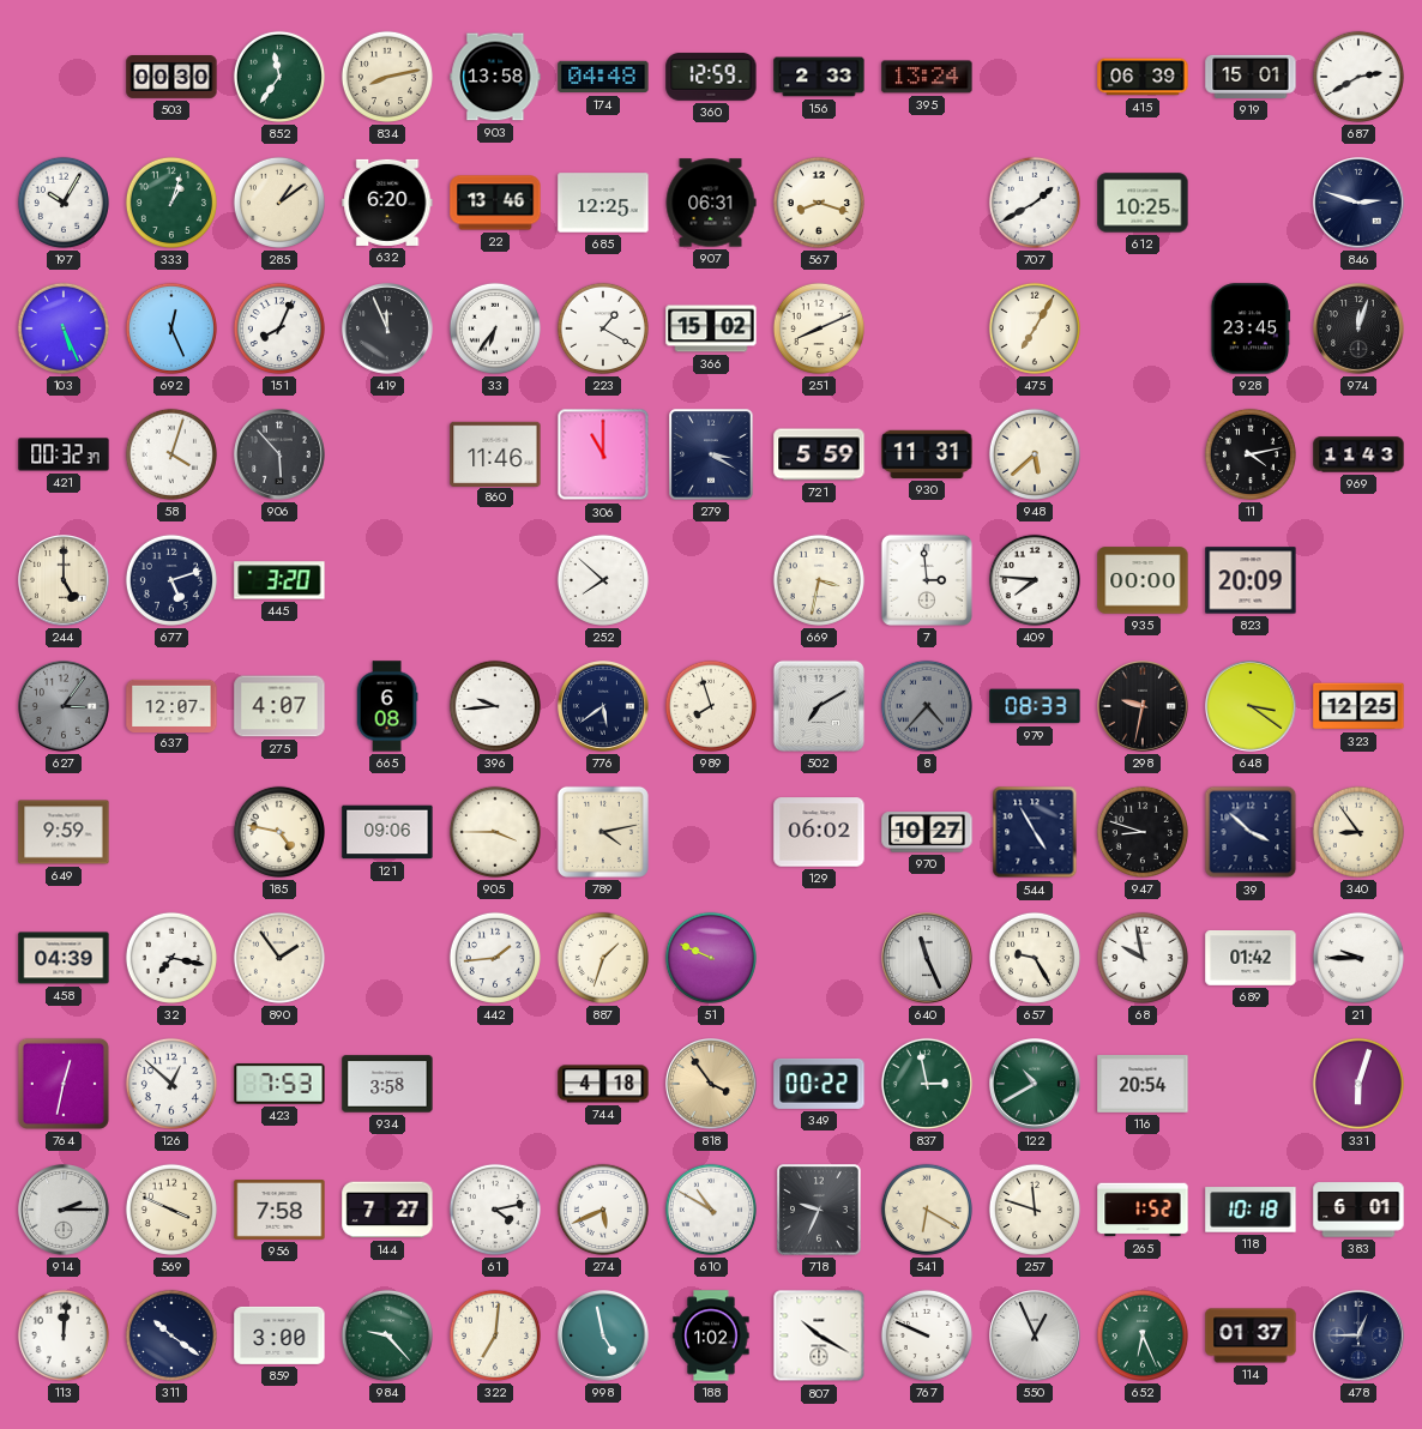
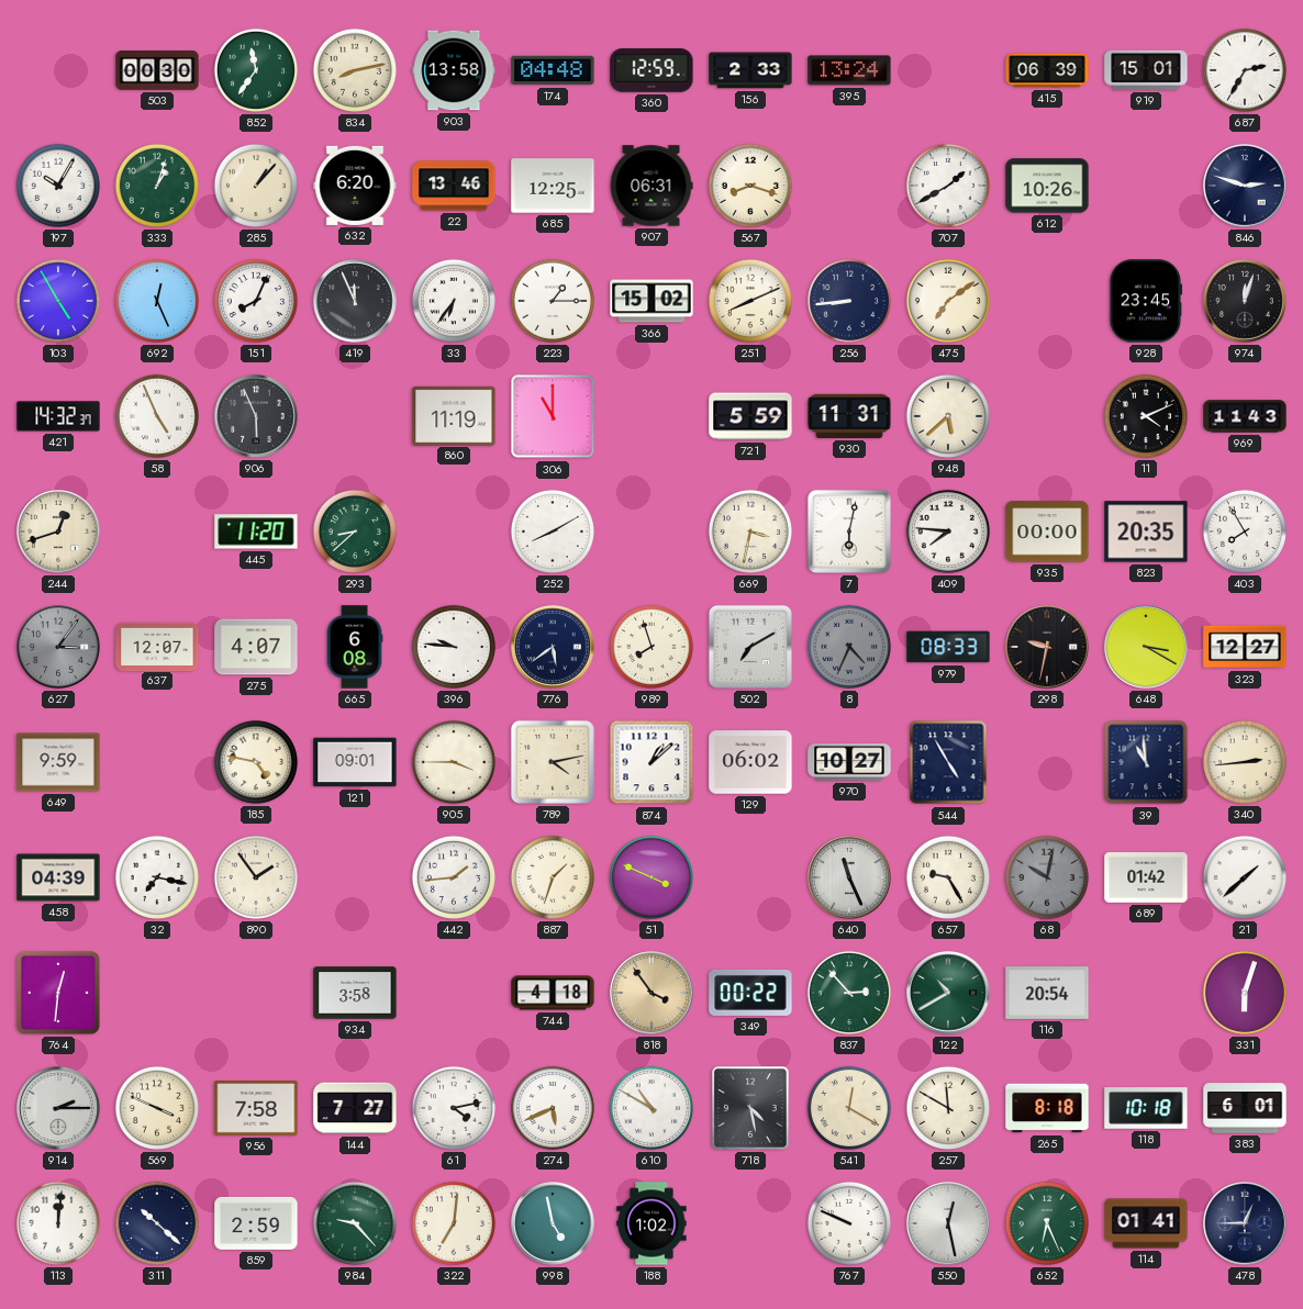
687: 2:40 -> 2:35
285: 1:09 -> 1:07
612: 10:25 -> 10:26
103: 5:26 -> 4:55
223: 1:20 -> 1:15
256: none -> 8:44
475: 7:05 -> 7:09
421: 00:32 -> 14:32
58: 4:03 -> 4:56
906: 5:53 -> 5:56
860: 11:46 -> 11:19
279: 3:20 -> none
11: 4:13 -> 4:11
244: 5:00 -> 12:42
677: 5:12 -> none
445: 3:20 -> 11:20
293: none -> 8:38
252: 7:52 -> 8:10
7: 2:59 -> 6:02
823: 20:09 -> 20:35
403: none -> 7:55
396: 9:44 -> 9:46
8: 4:37 -> 4:34
648: 3:21 -> 3:20
323: 12:25 -> 12:27
121: 09:06 -> 09:01
874: none -> 1:08
947: 8:48 -> none
39: 3:52 -> 10:59
340: 8:54 -> 2:44
51: 9:49 -> 3:49
68: 9:58 -> 10:02
68 dial: white -> grey
21: 9:45 -> 1:38
764: 12:32 -> 12:31
126: 12:52 -> none
423: 7:53 -> none
837: 2:58 -> 2:53
718: 9:34 -> 4:28
541: 6:20 -> 12:20
257: 11:48 -> 11:50
265: 1:52 -> 8:18
311: 10:21 -> 10:22
859: 3:00 -> 2:59
807: 10:20 -> none
550: 12:56 -> 12:28
114: 01:37 -> 01:41
